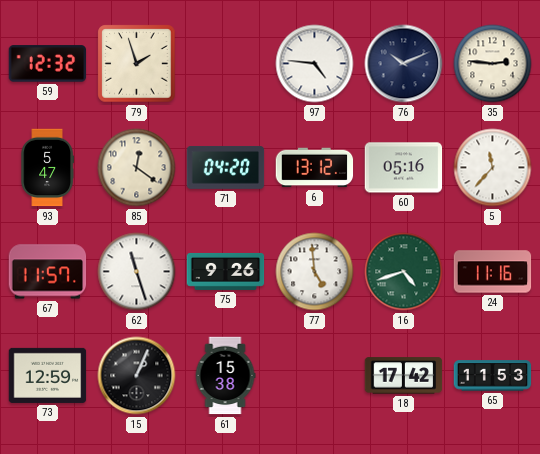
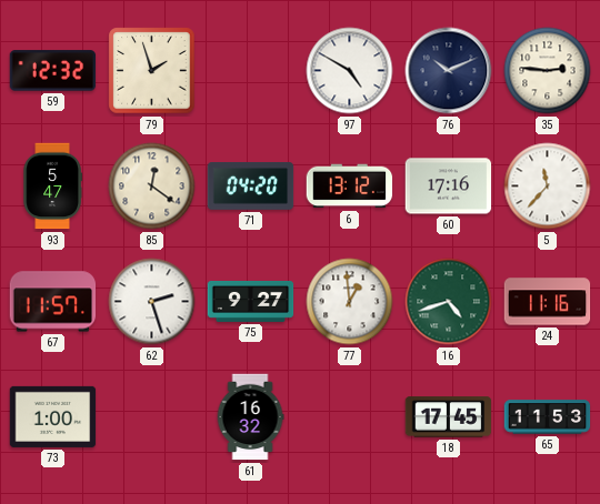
97: 4:46 -> 4:50
60: 05:16 -> 17:16
62: 11:27 -> 2:27
75: 9:26 -> 9:27
77: 4:59 -> 12:59
73: 12:59 -> 1:00
15: 1:04 -> none
61: 15:38 -> 16:32
18: 17:42 -> 17:45
